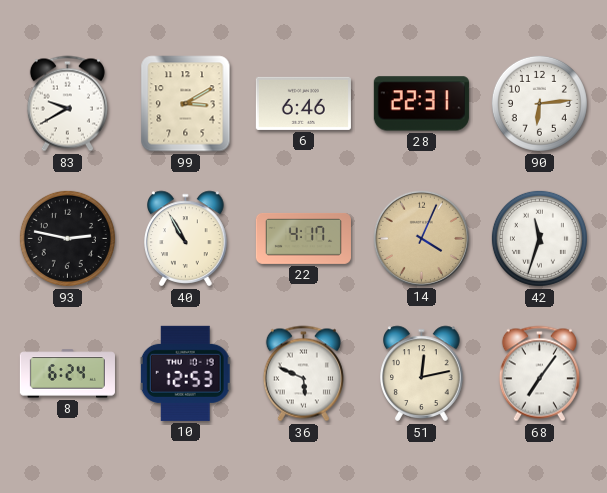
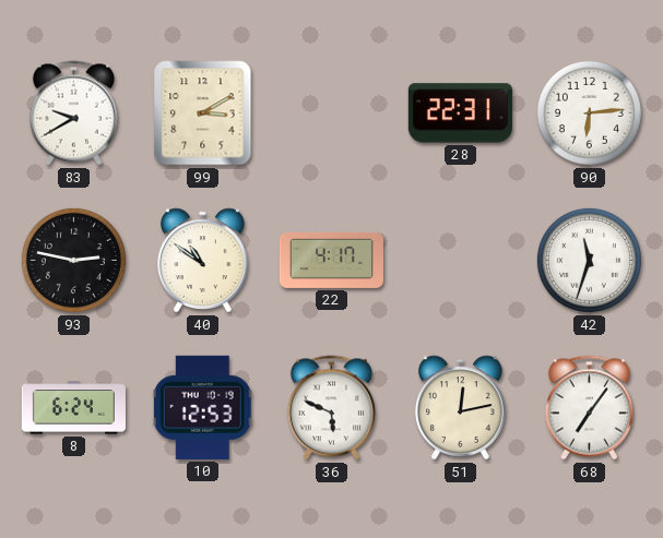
6: 6:46 -> none
40: 10:55 -> 10:51
14: 4:04 -> none
